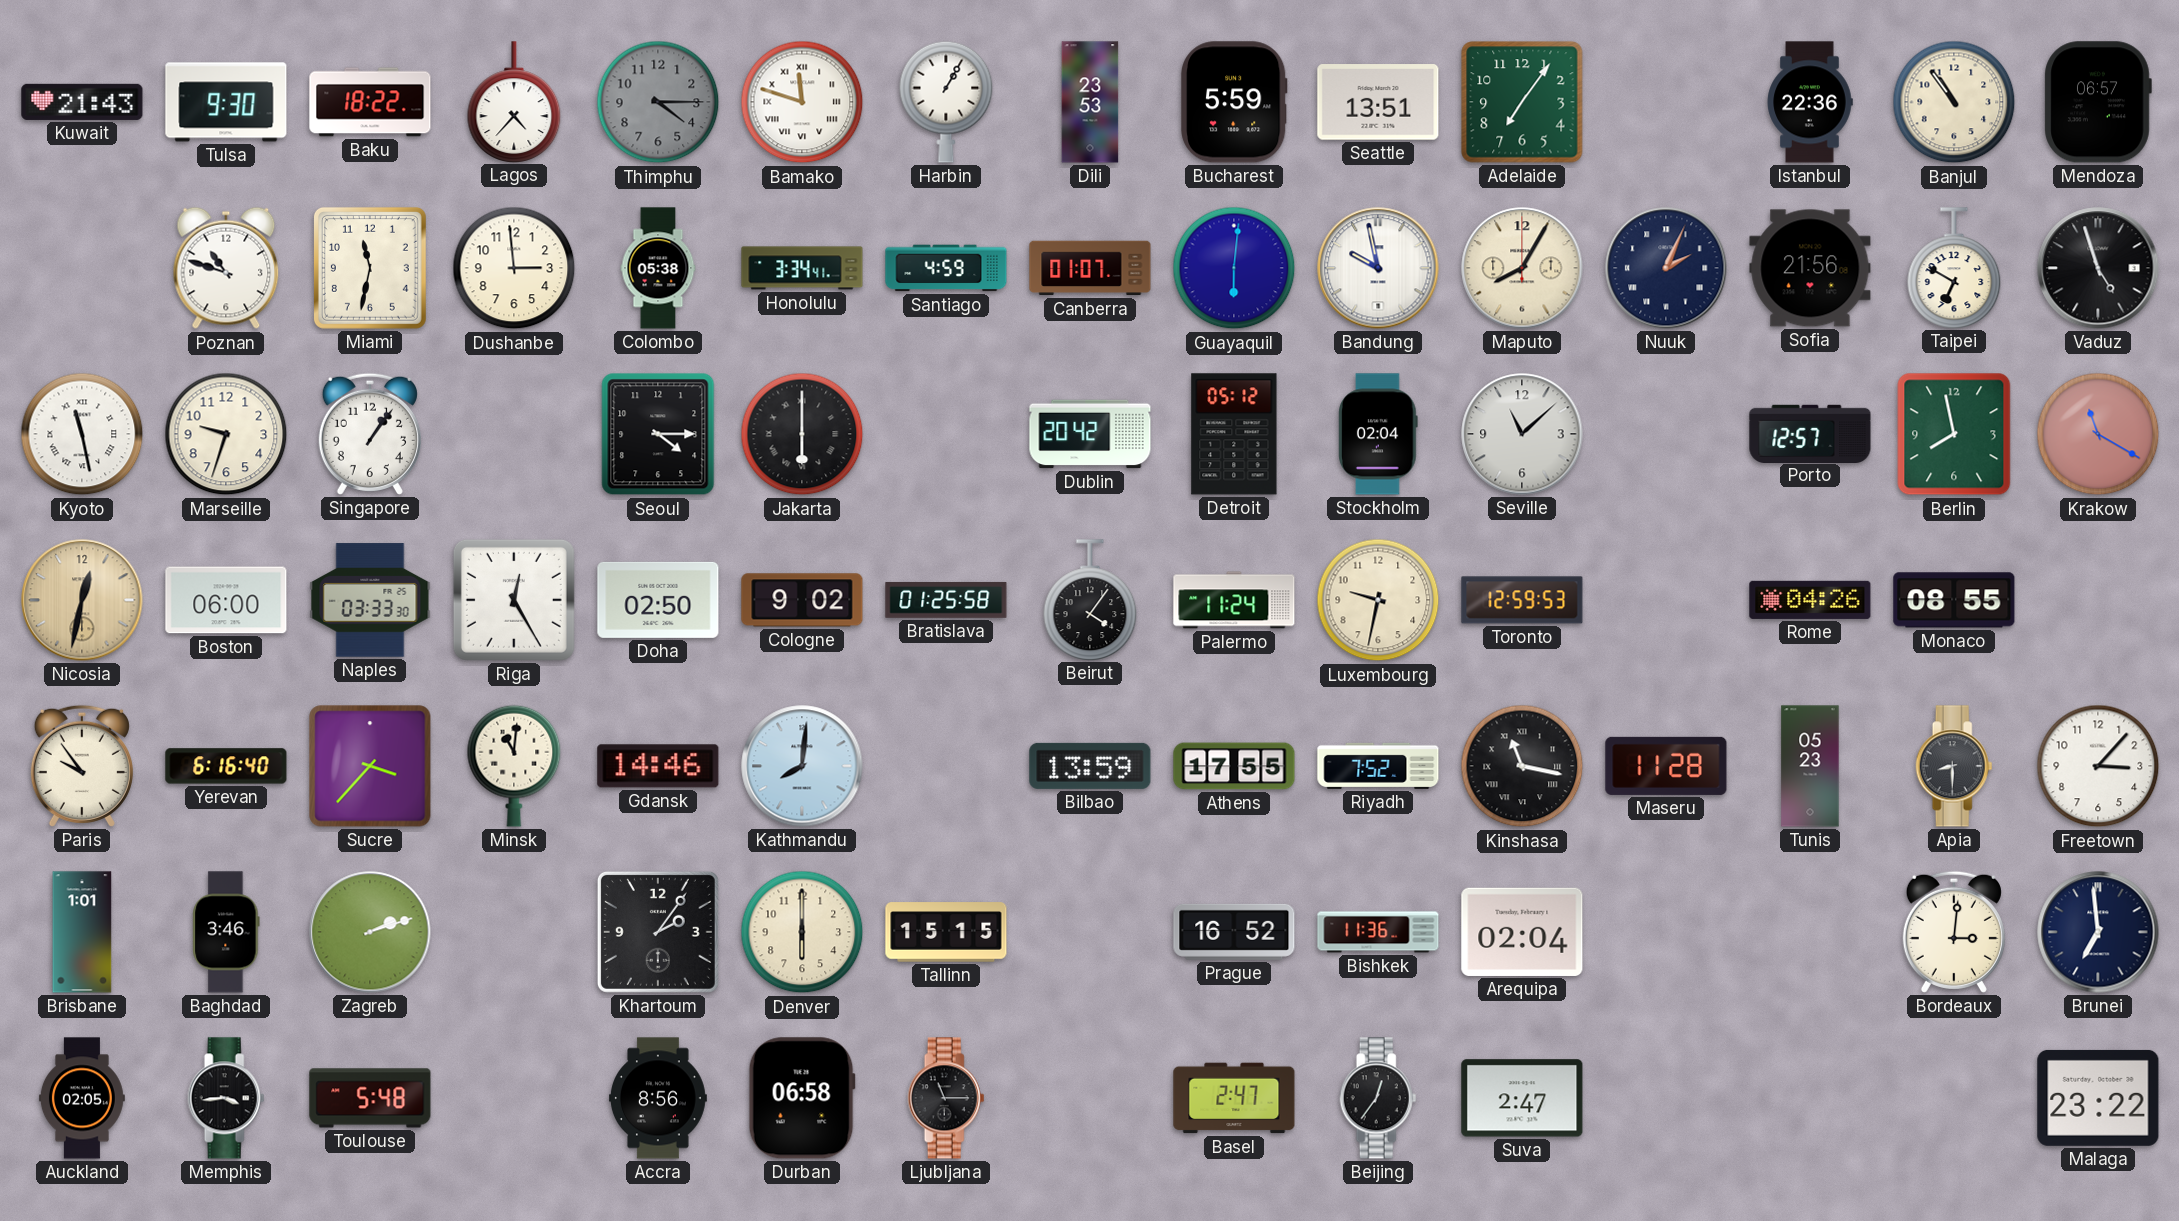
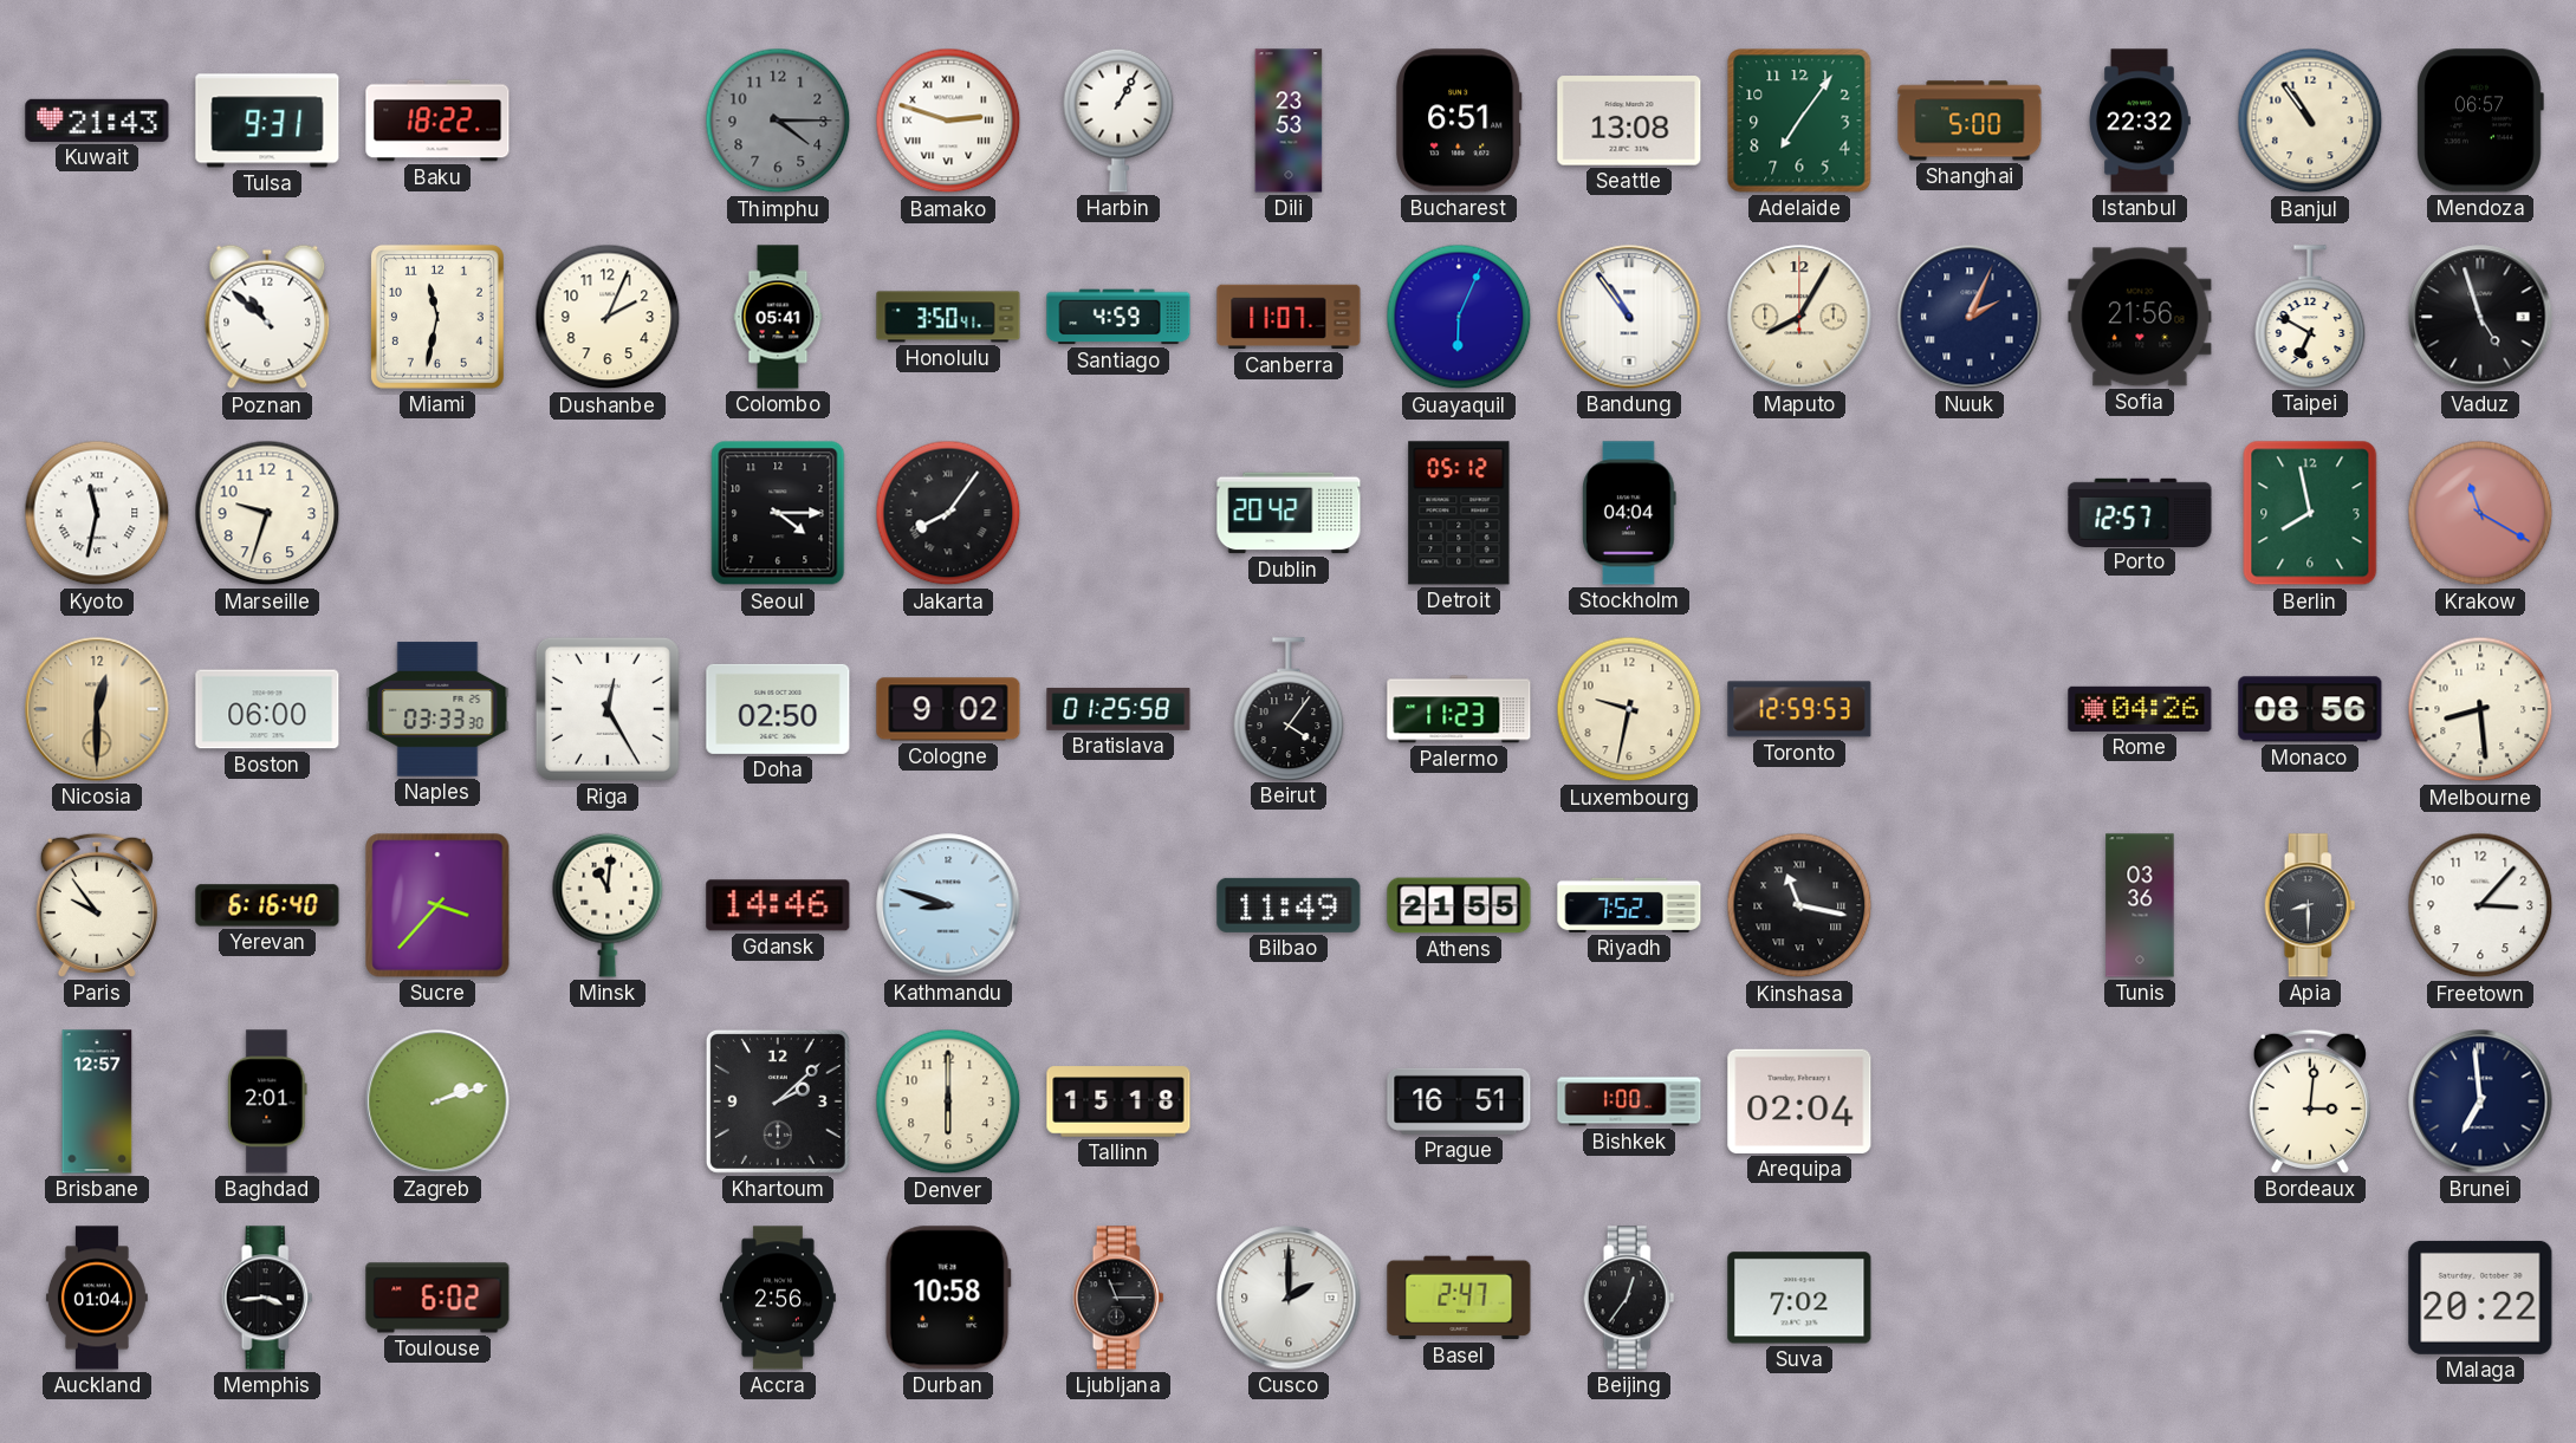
Tulsa: 9:30 -> 9:31
Lagos: 4:37 -> none
Bamako: 11:48 -> 2:48
Bucharest: 5:59 -> 6:51
Seattle: 13:51 -> 13:08
Shanghai: none -> 5:00
Istanbul: 22:36 -> 22:32
Poznan: 10:48 -> 10:52
Dushanbe: 2:59 -> 2:04
Colombo: 05:38 -> 05:41
Honolulu: 3:34 -> 3:50
Canberra: 01:07 -> 11:07
Guayaquil: 6:01 -> 6:04
Bandung: 9:58 -> 10:54
Kyoto: 11:28 -> 11:32
Singapore: 1:06 -> none
Jakarta: 6:00 -> 8:06
Stockholm: 02:04 -> 04:04
Seville: 11:08 -> none
Nicosia: 12:32 -> 12:30
Palermo: 11:24 -> 11:23
Monaco: 08:55 -> 08:56
Melbourne: none -> 8:29
Kathmandu: 8:01 -> 8:48
Bilbao: 13:59 -> 11:49
Athens: 17:55 -> 21:55
Maseru: 11:28 -> none
Tunis: 05:23 -> 03:36
Brisbane: 1:01 -> 12:57
Baghdad: 3:46 -> 2:01
Khartoum: 2:06 -> 2:08
Tallinn: 15:15 -> 15:18
Prague: 16:52 -> 16:51
Bishkek: 11:36 -> 1:00
Auckland: 02:05 -> 01:04
Toulouse: 5:48 -> 6:02
Accra: 8:56 -> 2:56
Durban: 06:58 -> 10:58
Cusco: none -> 2:00
Suva: 2:47 -> 7:02
Malaga: 23:22 -> 20:22
